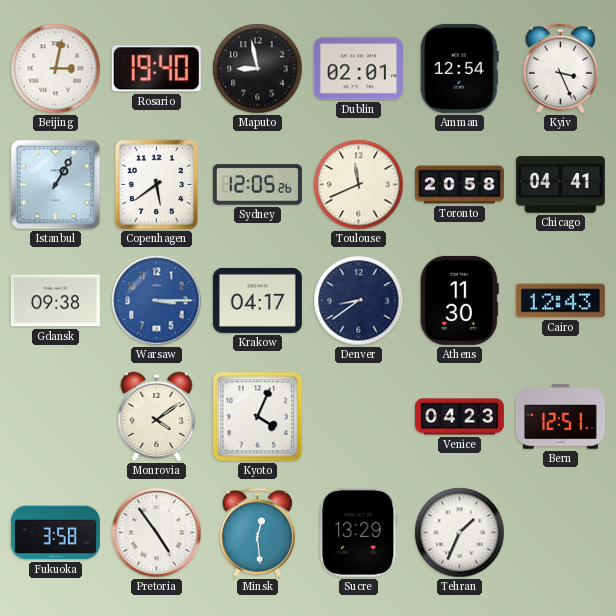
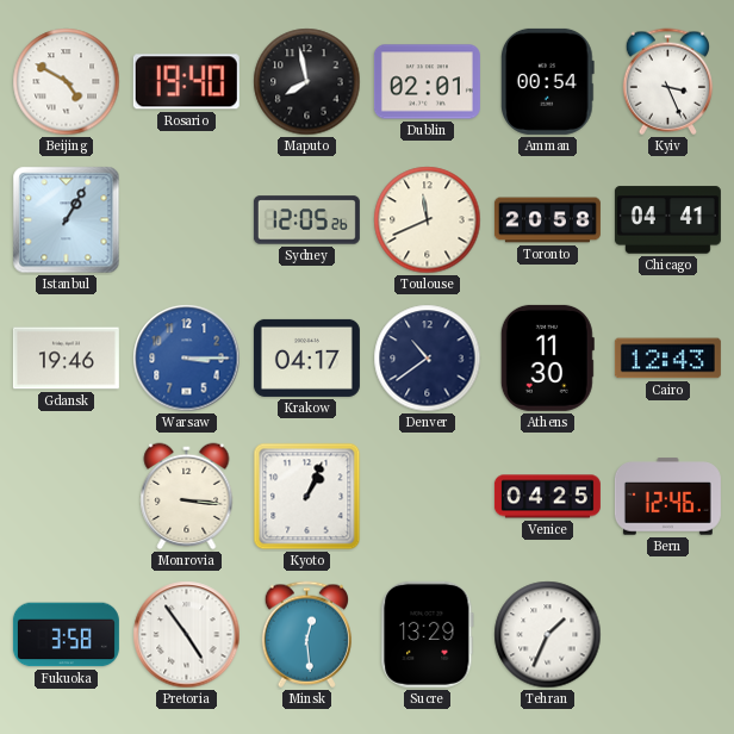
Beijing: 3:02 -> 4:50
Maputo: 8:58 -> 7:58
Amman: 12:54 -> 00:54
Copenhagen: 5:39 -> none
Gdansk: 09:38 -> 19:46
Denver: 8:39 -> 10:39
Monrovia: 4:09 -> 3:16
Kyoto: 4:04 -> 1:04
Venice: 04:23 -> 04:25
Bern: 12:51 -> 12:46
